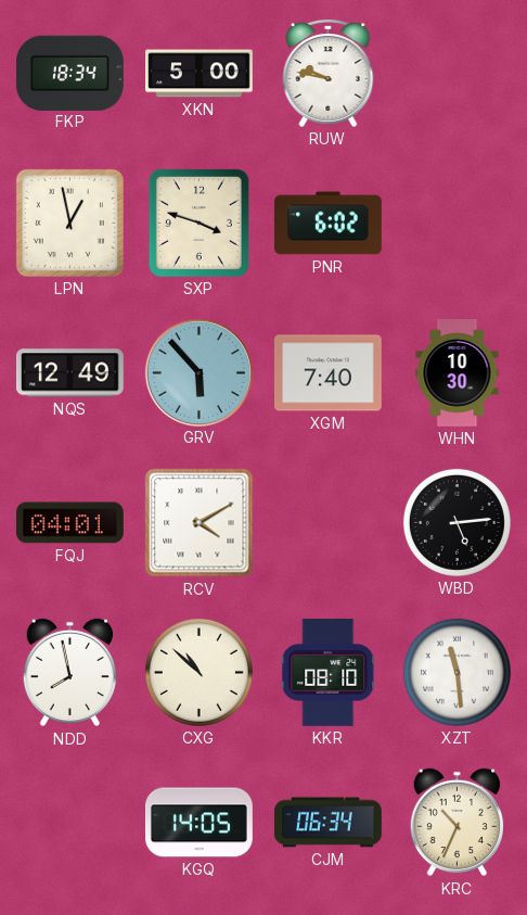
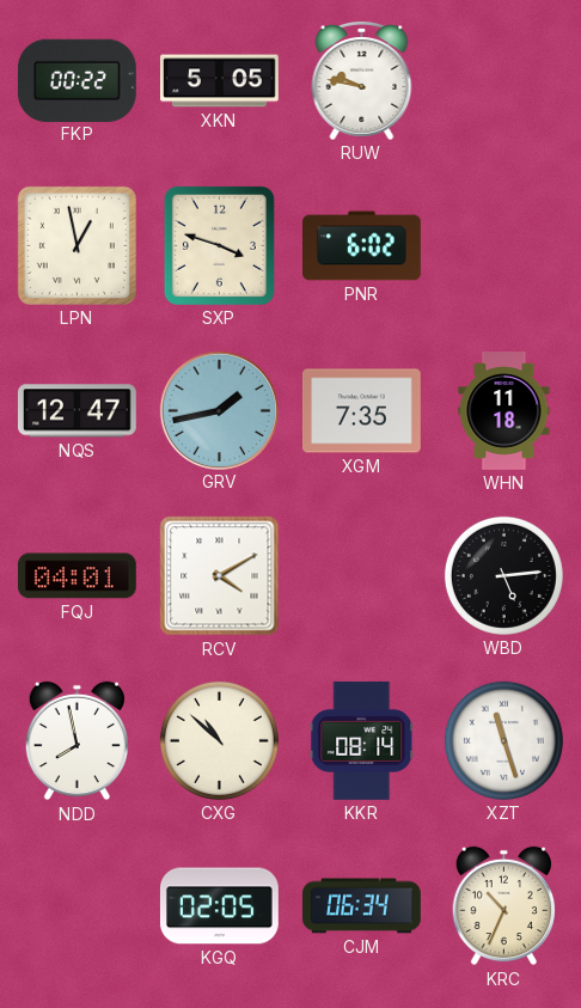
FKP: 18:34 -> 00:22
XKN: 5:00 -> 5:05
NQS: 12:49 -> 12:47
GRV: 5:53 -> 1:43
XGM: 7:40 -> 7:35
WHN: 10:30 -> 11:18
KKR: 08:10 -> 08:14
XZT: 11:29 -> 11:27
KGQ: 14:05 -> 02:05
